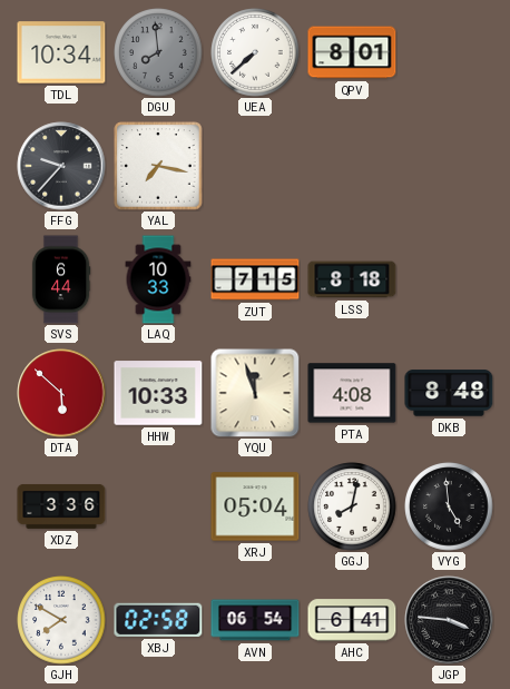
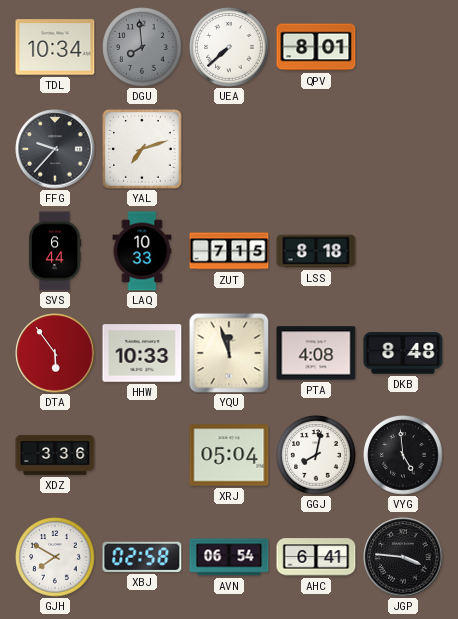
YAL: 7:17 -> 7:12
DTA: 5:52 -> 5:54
